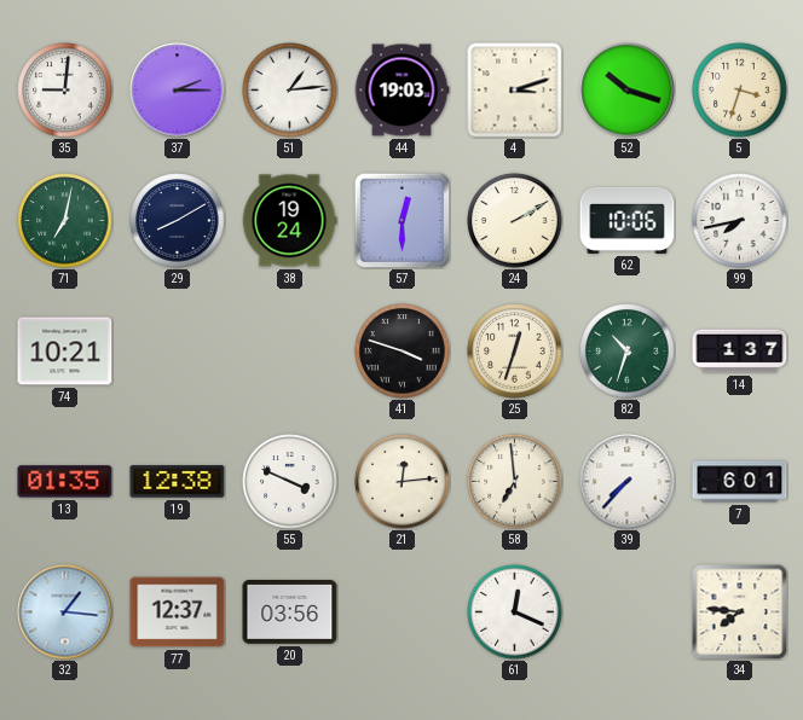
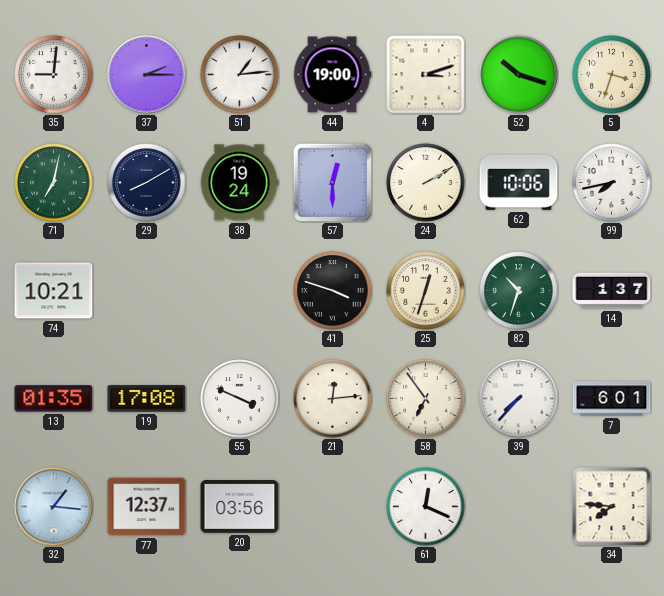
44: 19:03 -> 19:00
19: 12:38 -> 17:08
58: 6:59 -> 6:54
